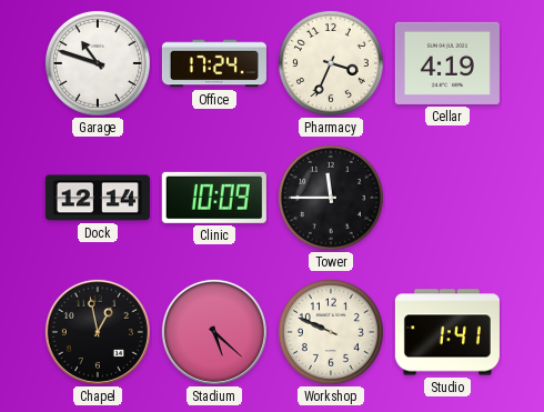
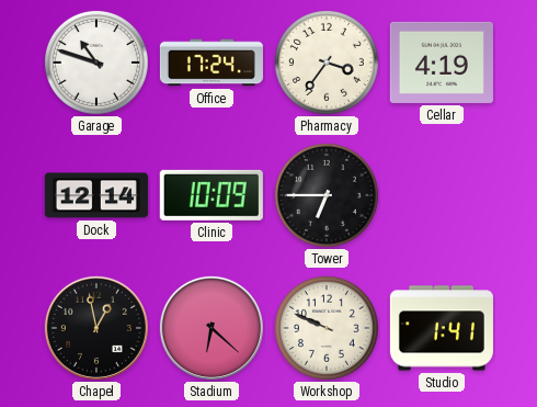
Pharmacy: 3:34 -> 3:36
Tower: 11:45 -> 6:45
Stadium: 5:22 -> 6:22
